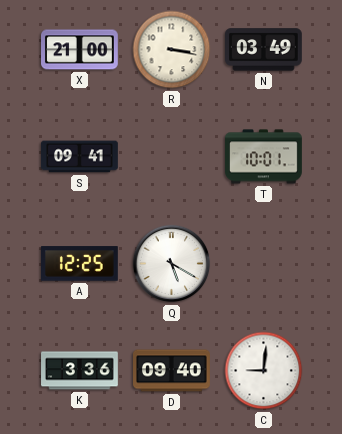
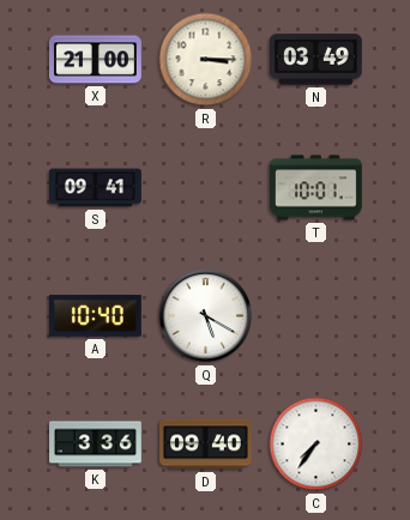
R: 3:17 -> 3:15
A: 12:25 -> 10:40
C: 9:01 -> 7:36
